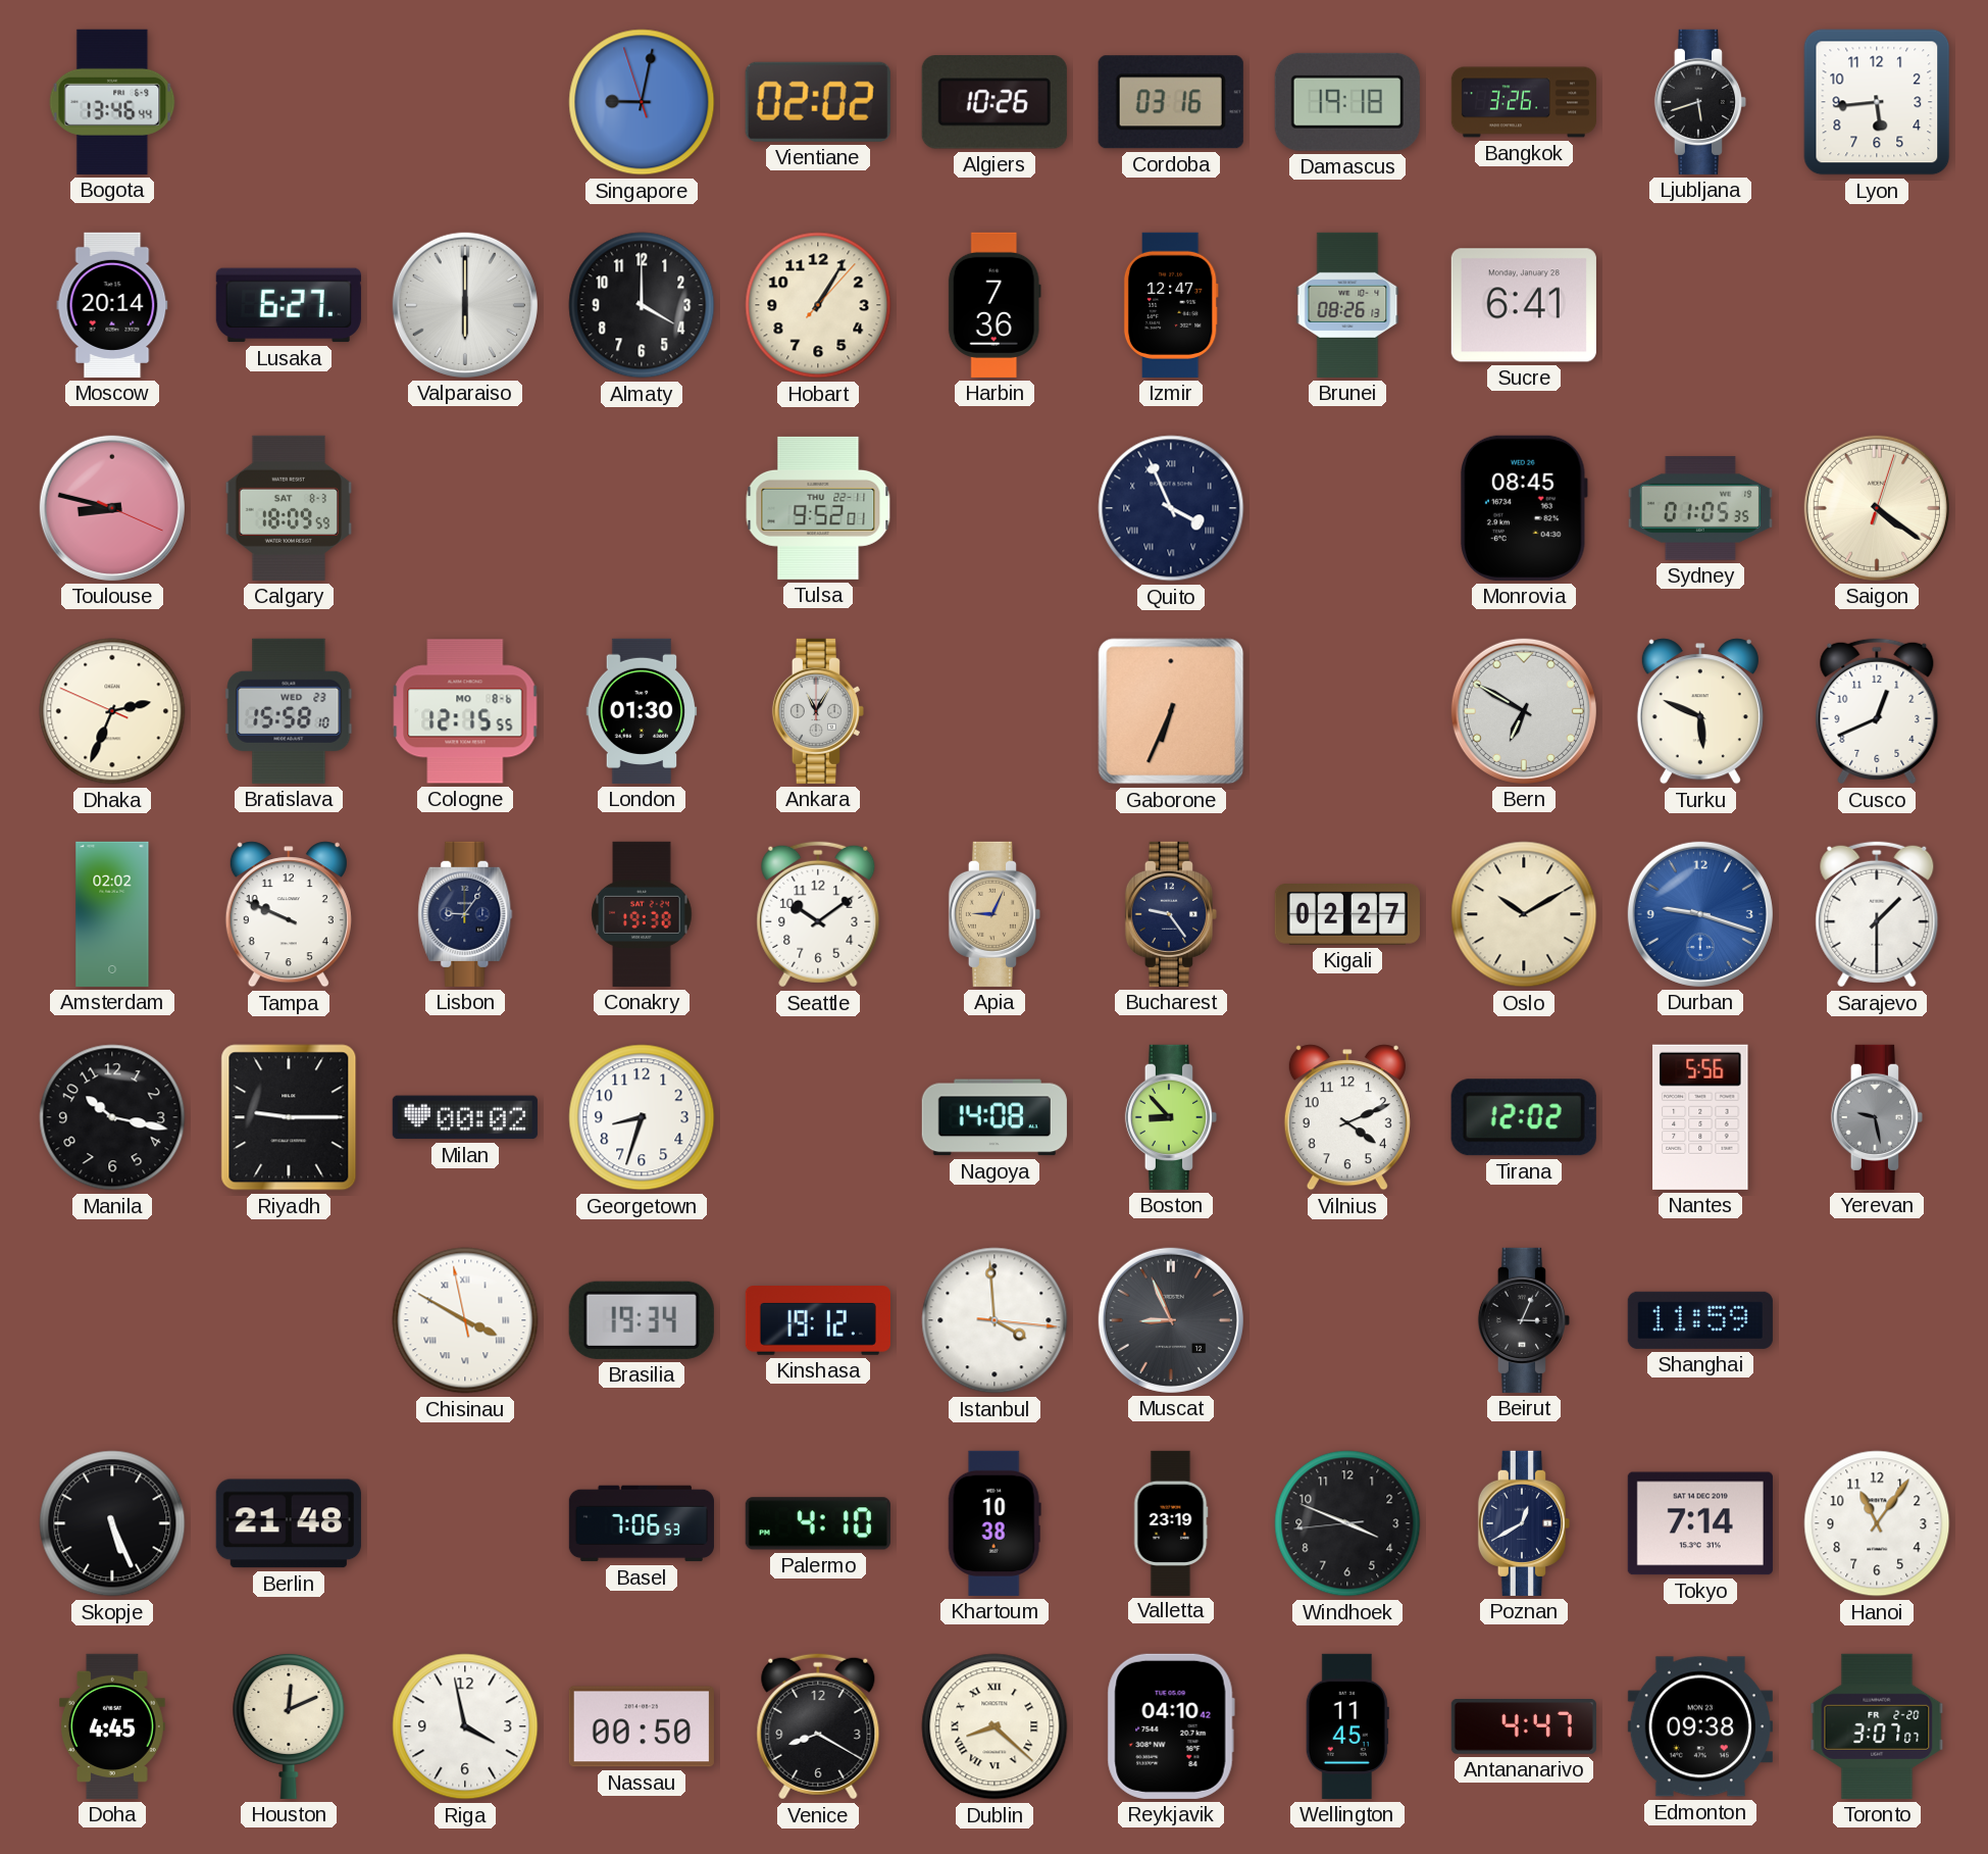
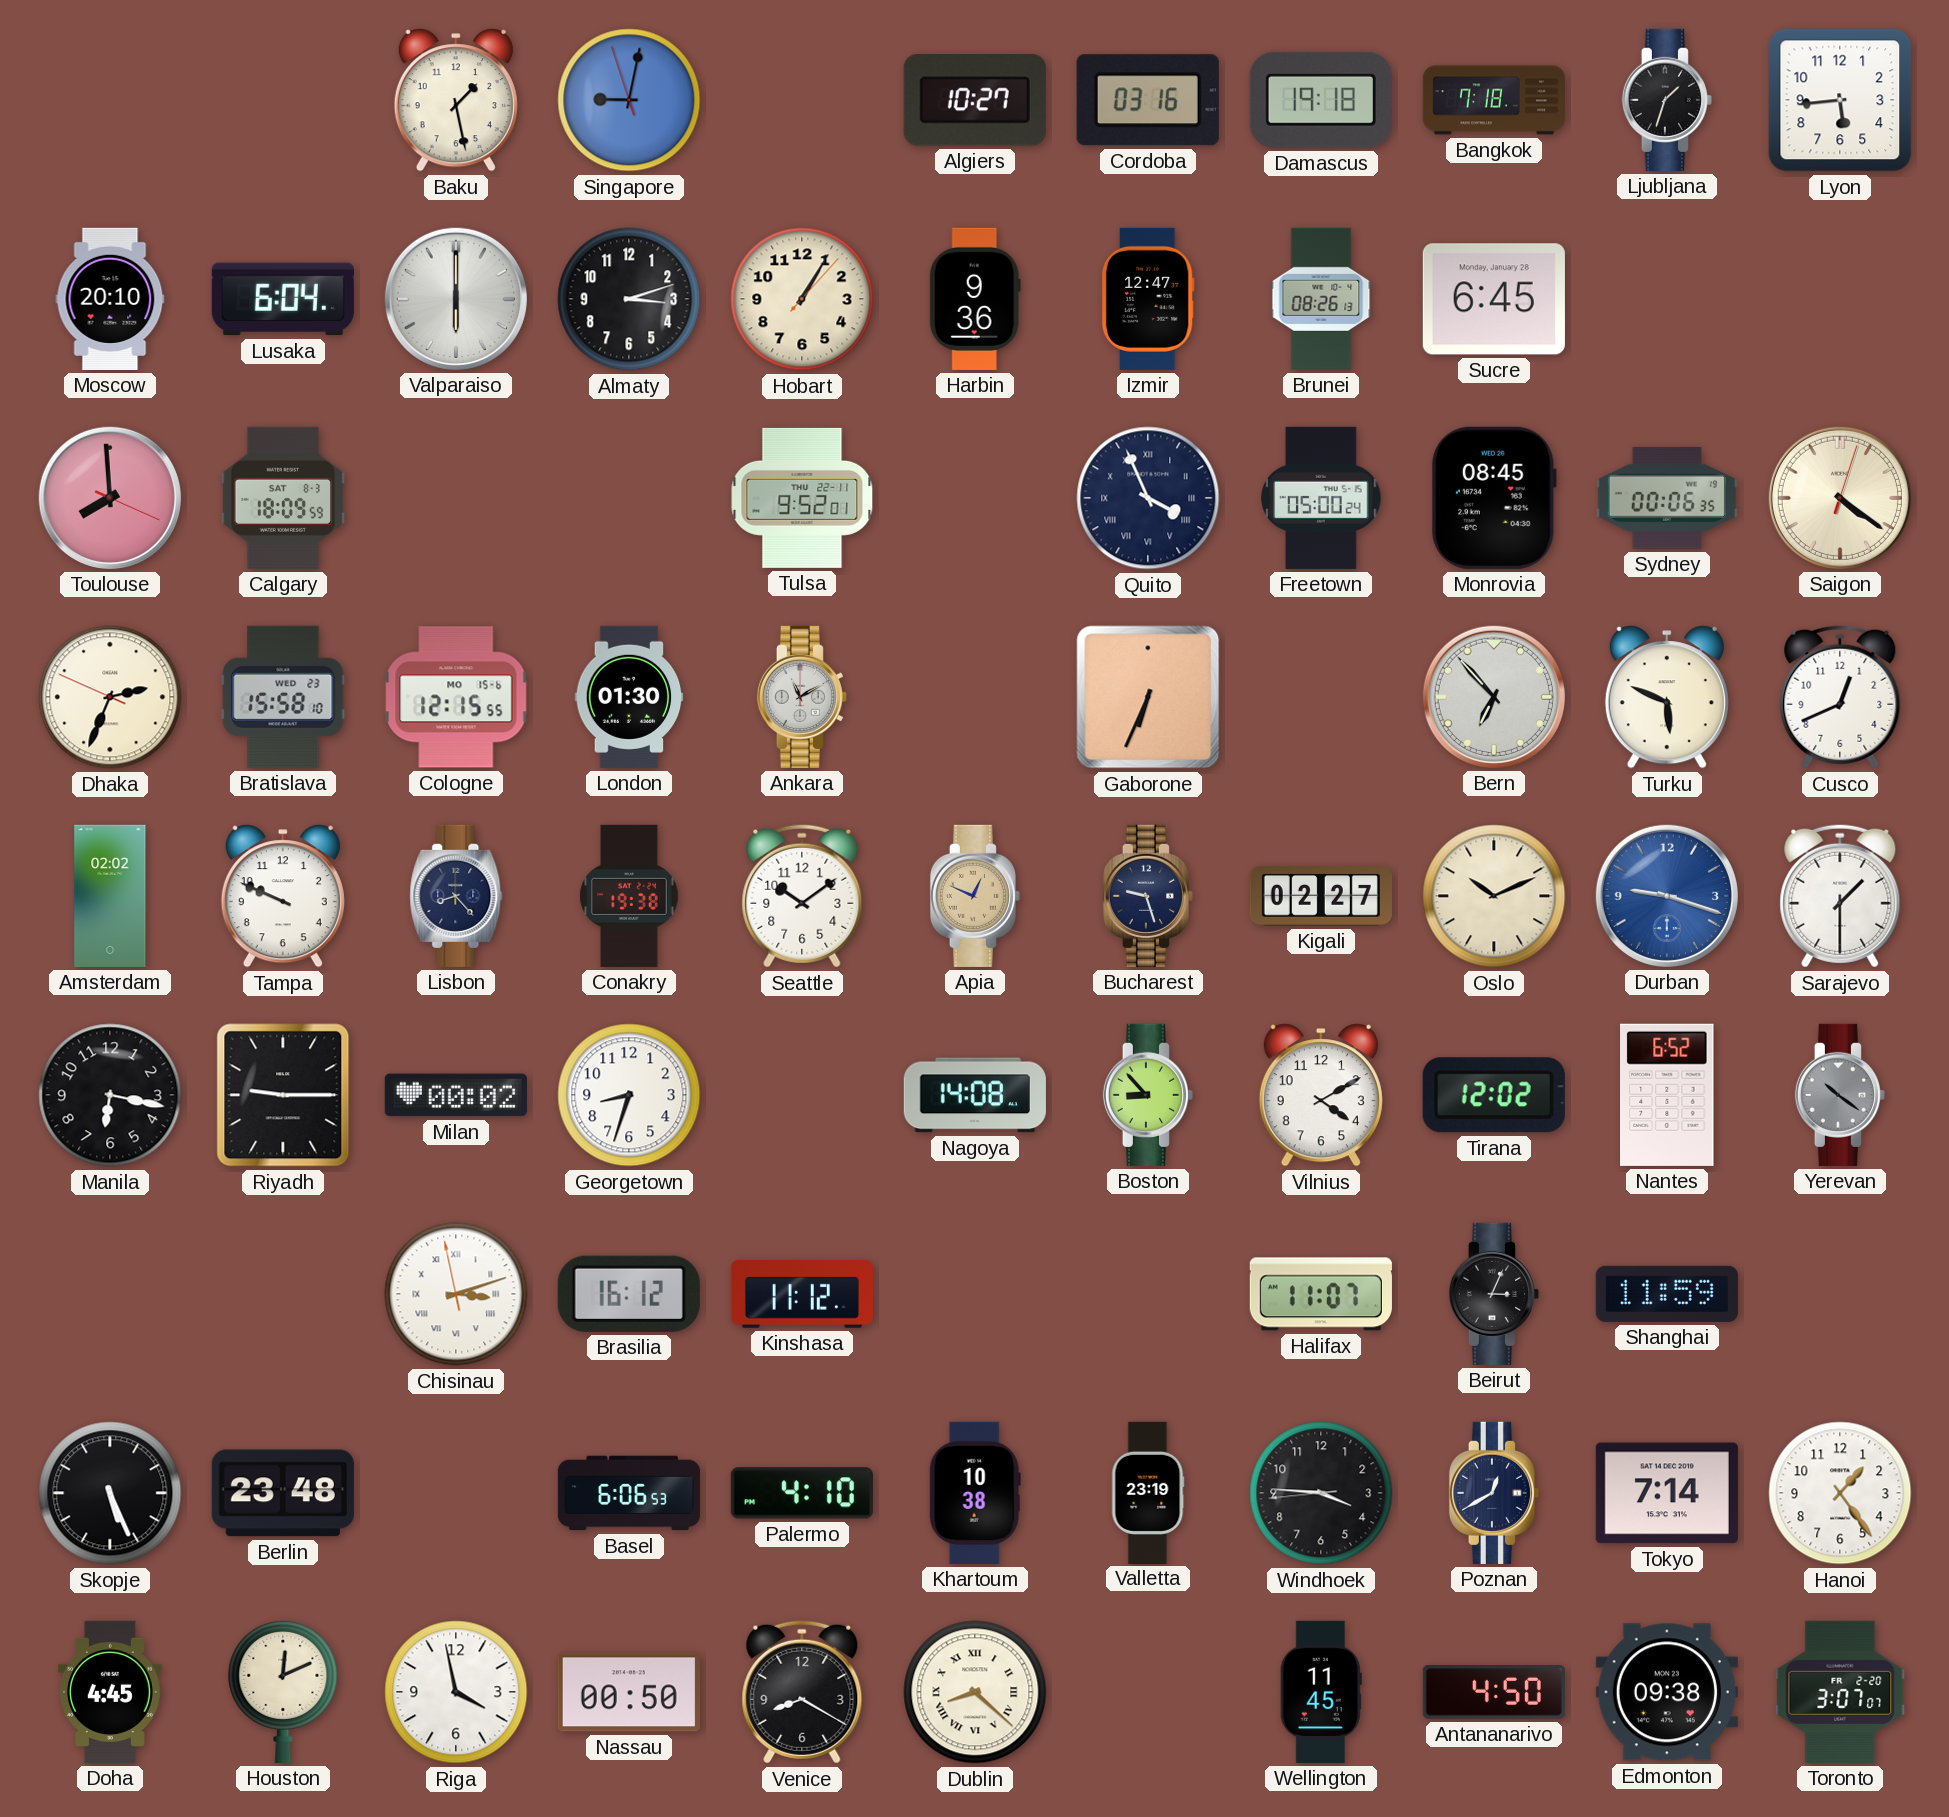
Bogota: 13:46 -> none
Baku: none -> 1:28
Vientiane: 02:02 -> none
Algiers: 10:26 -> 10:27
Bangkok: 3:26 -> 7:18
Ljubljana: 5:42 -> 1:33
Moscow: 20:14 -> 20:10
Lusaka: 6:27 -> 6:04
Almaty: 4:00 -> 3:12
Harbin: 7:36 -> 9:36
Sucre: 6:41 -> 6:45
Toulouse: 8:47 -> 7:59
Freetown: none -> 05:00
Sydney: 01:05 -> 00:06
Cologne date: MO 8-6 -> MO 15-6
Ankara: 11:05 -> 11:10
Bern: 6:50 -> 6:53
Lisbon: 9:06 -> 8:23
Apia: 9:04 -> 12:49
Bucharest: 9:24 -> 9:27
Oslo: 10:10 -> 10:11
Manila: 10:17 -> 6:17
Vilnius: 4:11 -> 4:10
Nantes: 5:56 -> 6:52
Yerevan: 9:28 -> 10:21
Chisinau: 3:49 -> 3:11
Brasilia: 19:34 -> 16:12
Kinshasa: 19:12 -> 11:12
Istanbul: 3:59 -> none
Muscat: 8:56 -> none
Halifax: none -> 11:07
Berlin: 21:48 -> 23:48
Basel: 7:06 -> 6:06
Windhoek: 3:48 -> 3:45
Hanoi: 11:06 -> 1:24
Reykjavik: 04:10 -> none
Antananarivo: 4:47 -> 4:50
